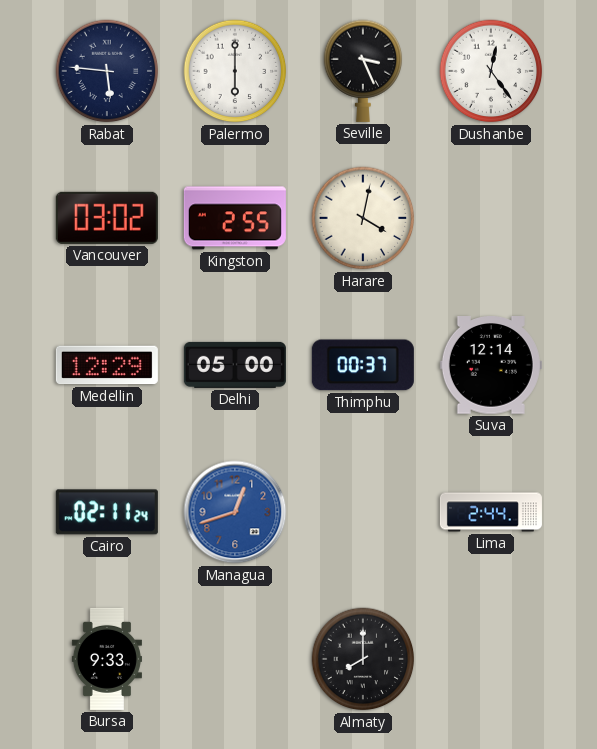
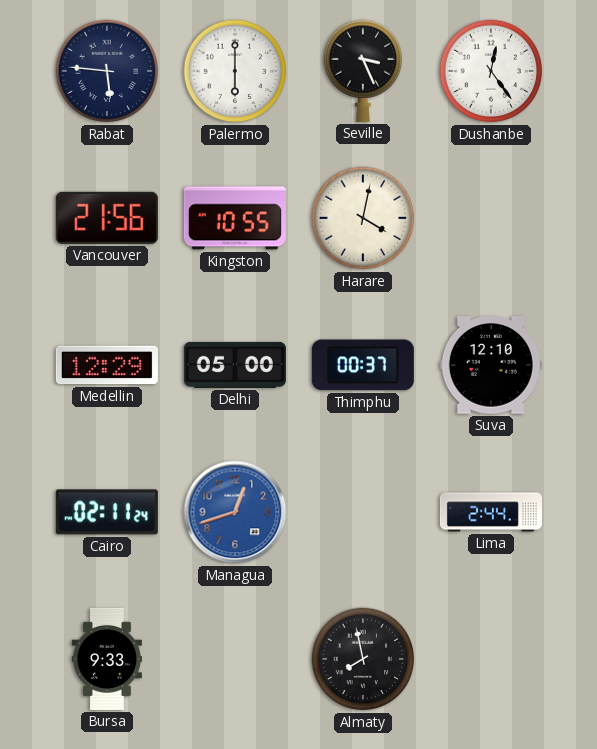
Vancouver: 03:02 -> 21:56
Kingston: 2:55 -> 10:55
Suva: 12:14 -> 12:10
Almaty: 8:00 -> 7:58
